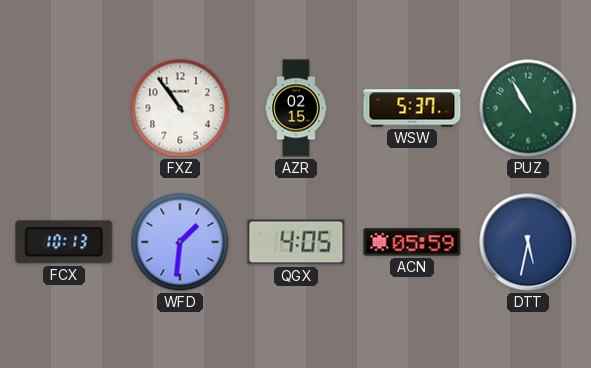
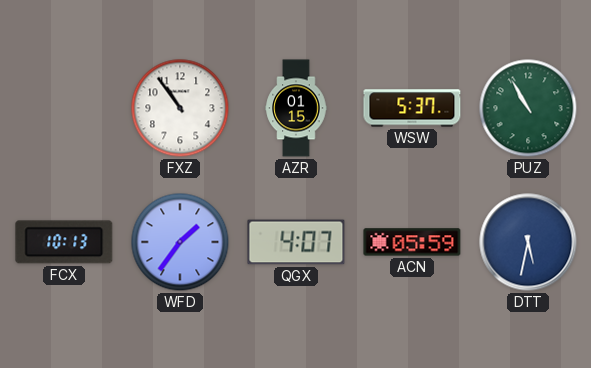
AZR: 02:15 -> 01:15
WFD: 1:31 -> 1:36
QGX: 4:05 -> 4:07
